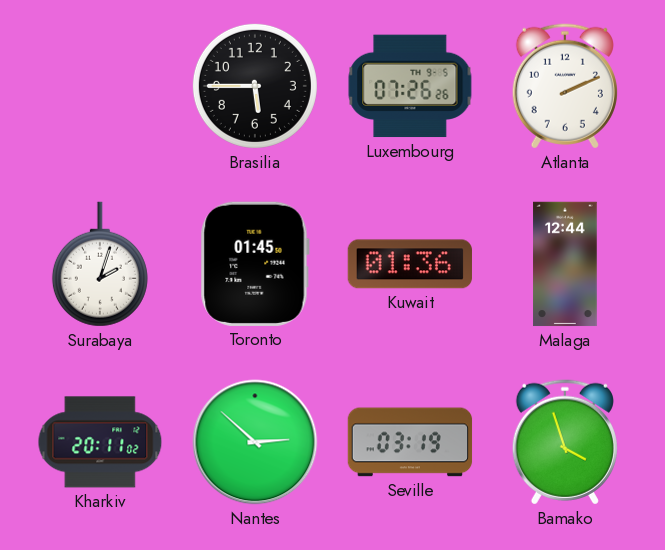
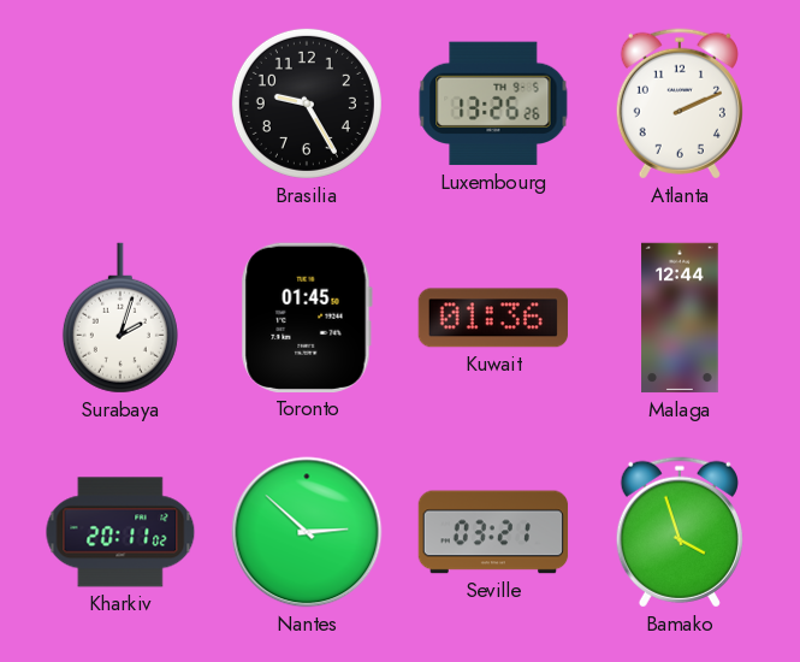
Brasilia: 5:45 -> 9:25
Luxembourg: 07:26 -> 13:26
Seville: 03:19 -> 03:21
